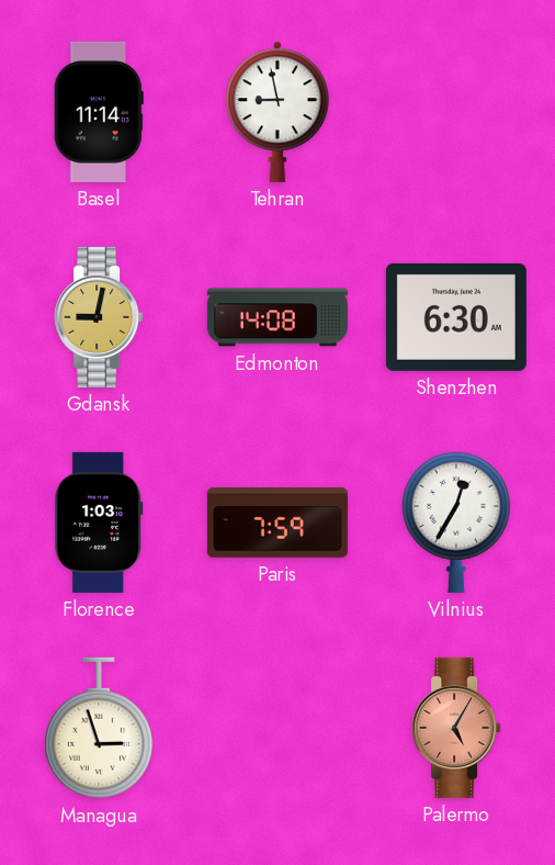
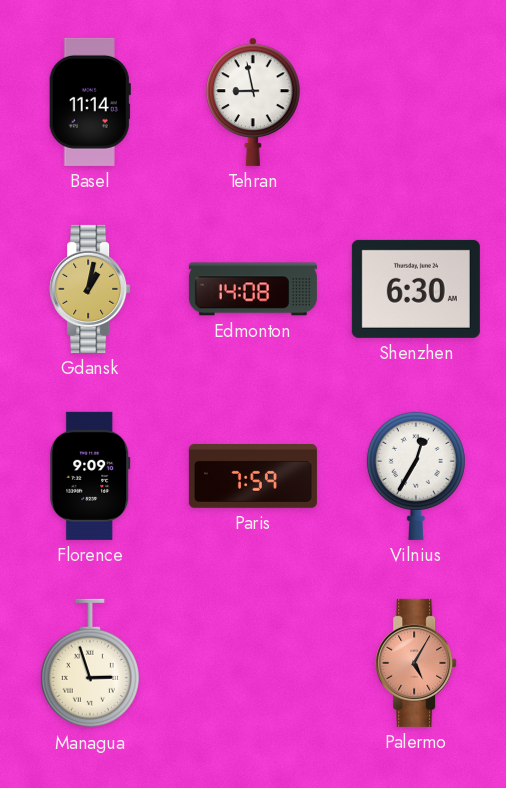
Gdansk: 9:02 -> 1:02
Florence: 1:03 -> 9:09
